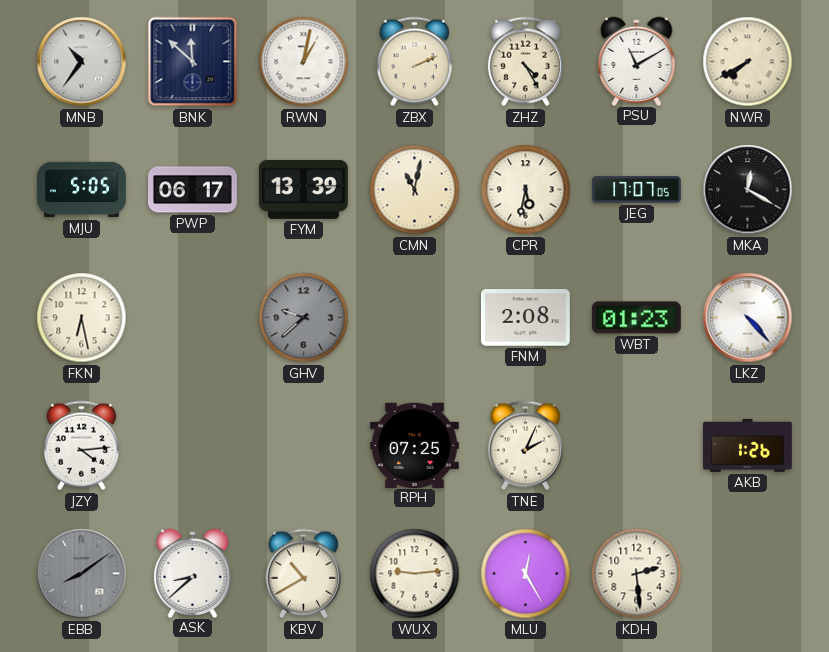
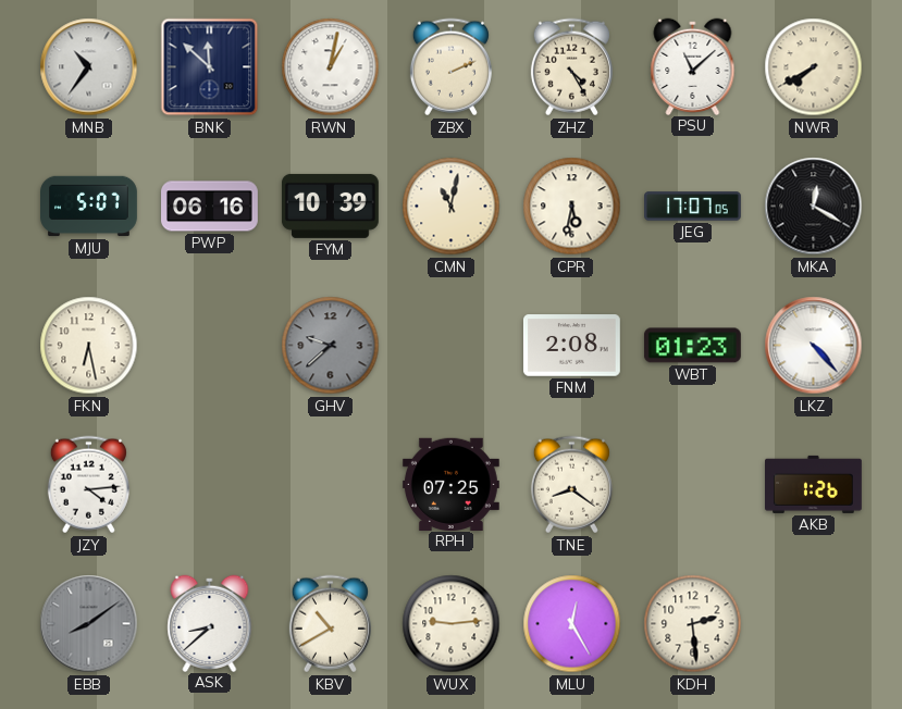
PSU: 11:10 -> 11:08
MJU: 5:05 -> 5:07
PWP: 06:17 -> 06:16
FYM: 13:39 -> 10:39
TNE: 2:04 -> 8:21
